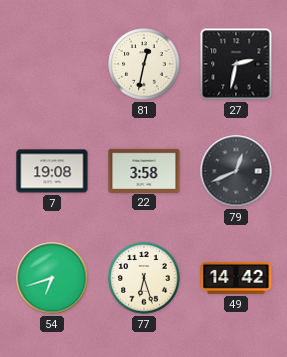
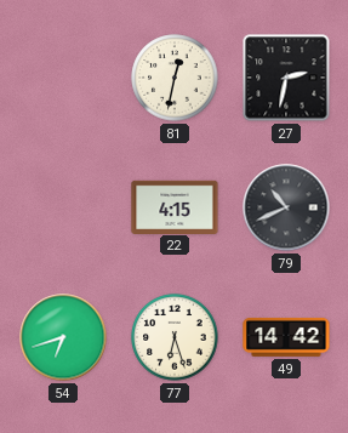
7: 19:08 -> none
22: 3:58 -> 4:15
79: 12:41 -> 10:41
